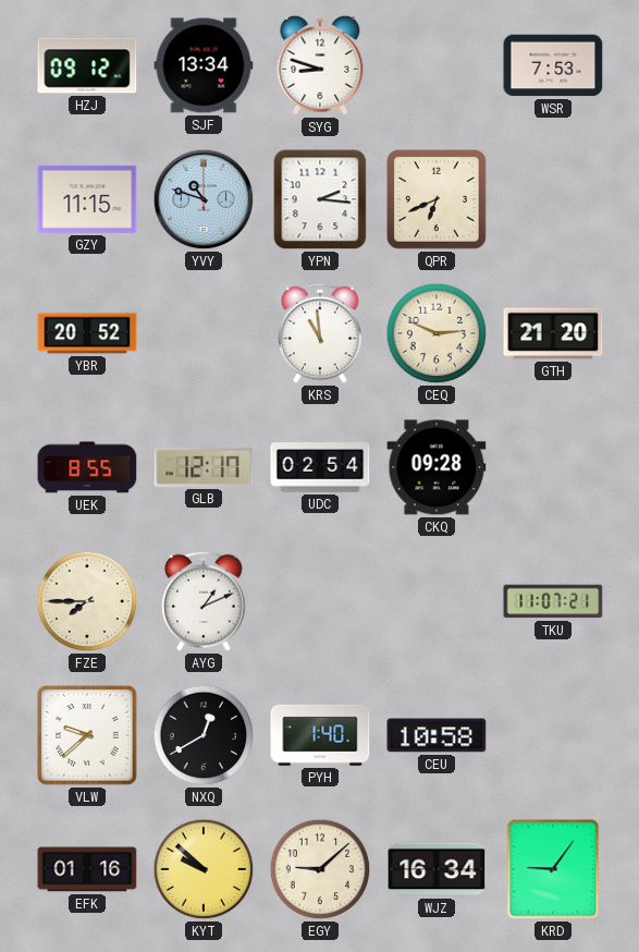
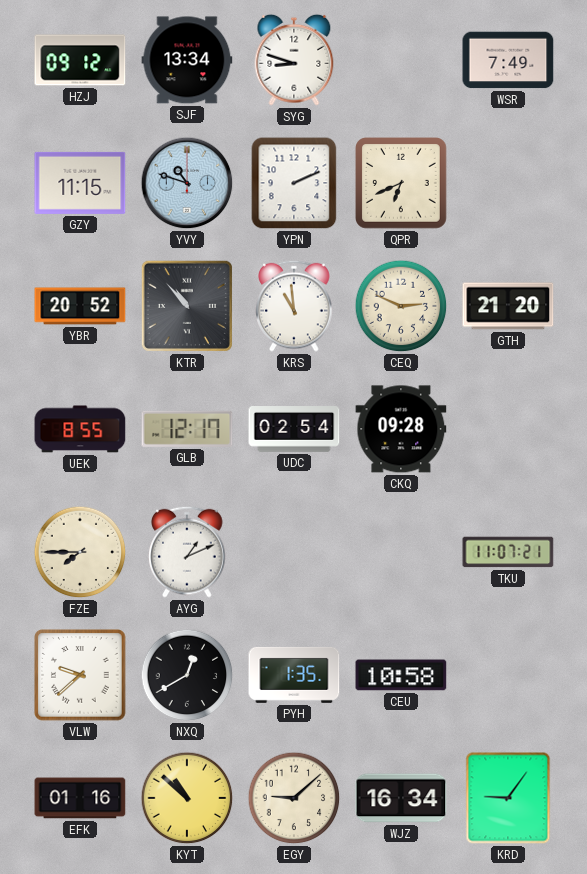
WSR: 7:53 -> 7:49
YPN: 2:16 -> 2:11
KTR: none -> 10:53
PYH: 1:40 -> 1:35
KYT: 9:52 -> 10:52
